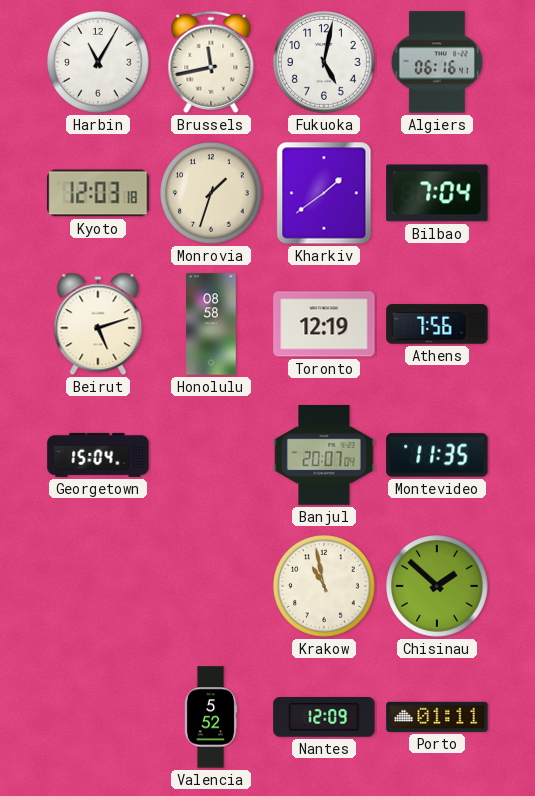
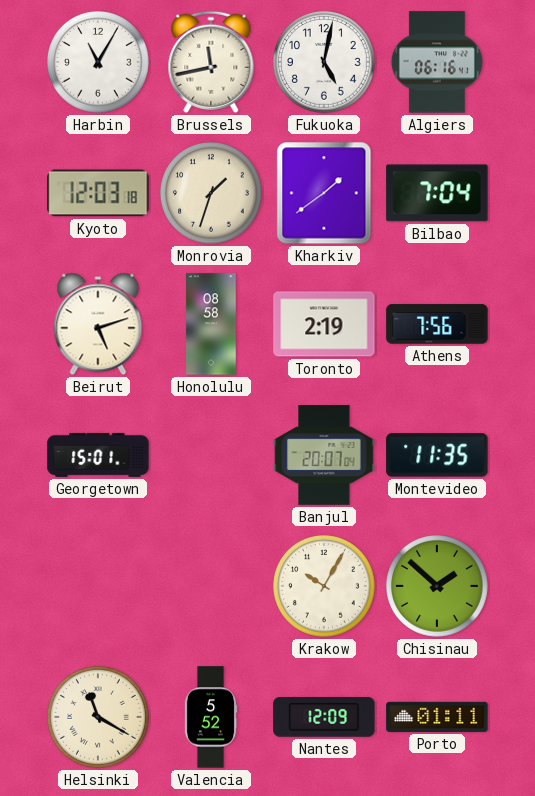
Toronto: 12:19 -> 2:19
Georgetown: 15:04 -> 15:01
Krakow: 10:58 -> 10:05
Helsinki: none -> 11:20
